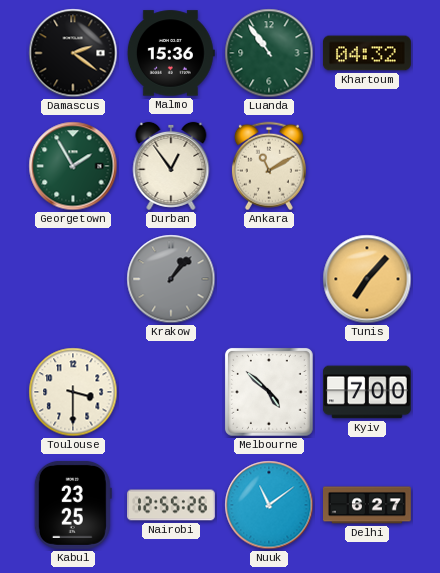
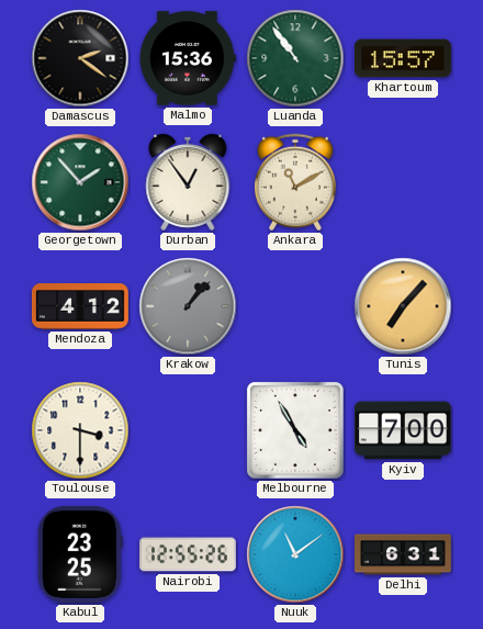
Khartoum: 04:32 -> 15:57
Georgetown: 1:55 -> 1:53
Mendoza: none -> 4:12
Melbourne: 4:52 -> 4:55
Delhi: 6:27 -> 6:31
